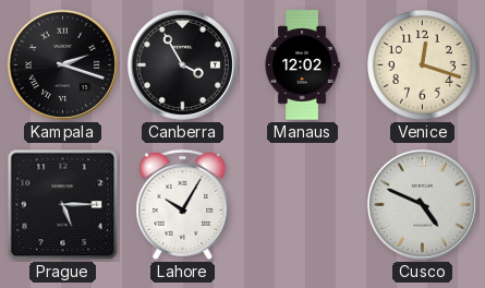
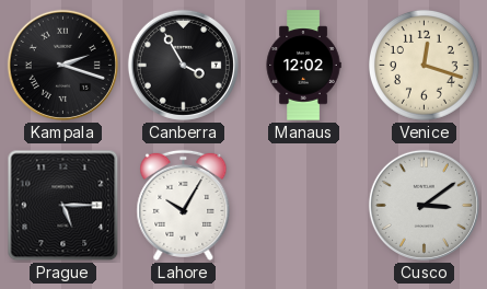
Cusco: 4:49 -> 3:09
